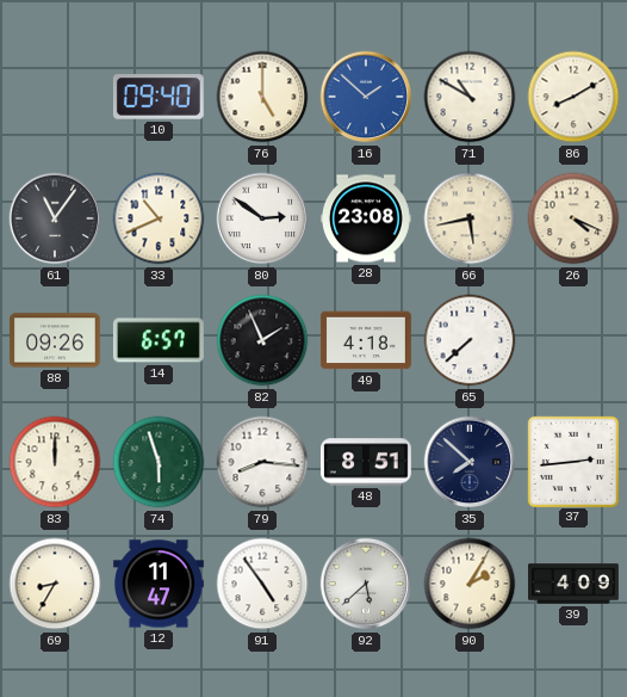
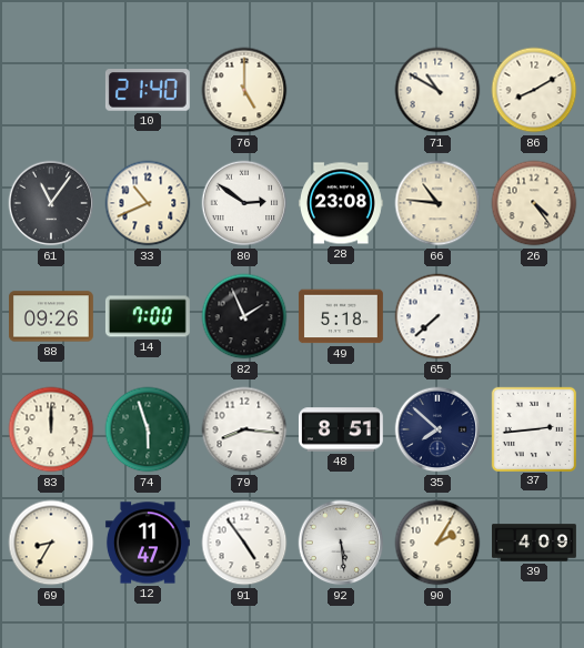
10: 09:40 -> 21:40
16: 1:52 -> none
66: 5:43 -> 10:46
26: 4:19 -> 4:24
14: 6:57 -> 7:00
49: 4:18 -> 5:18
92: 5:38 -> 5:29
